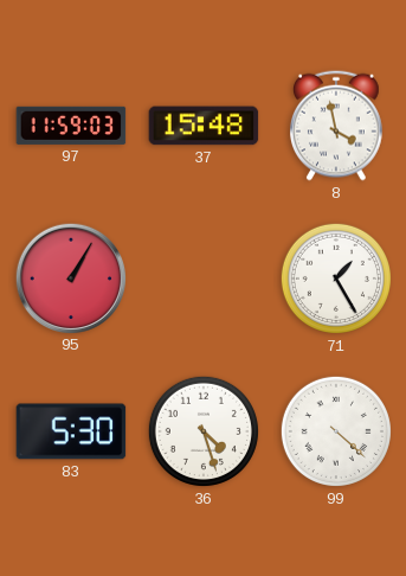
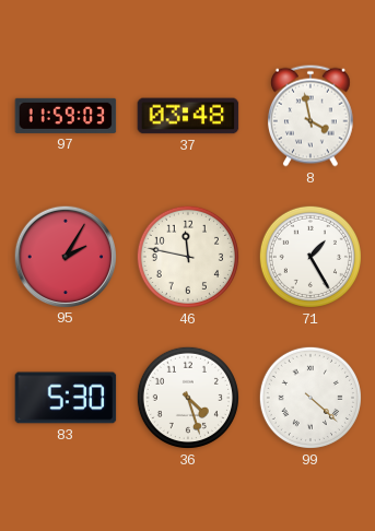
37: 15:48 -> 03:48
95: 1:05 -> 2:05
46: none -> 11:47
